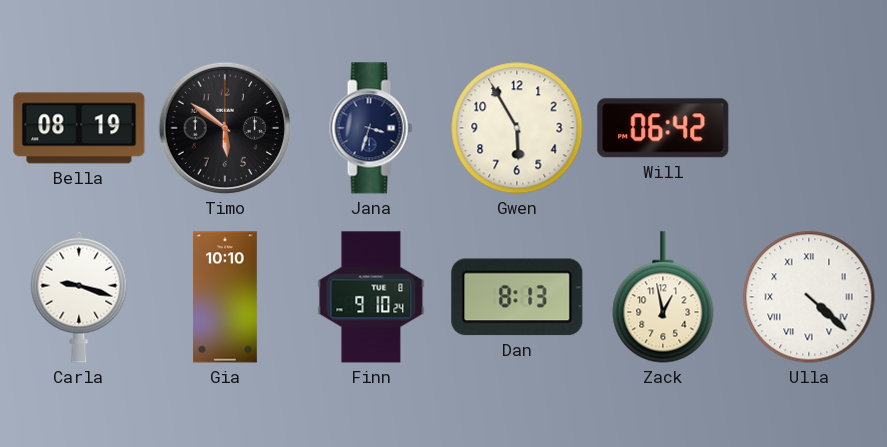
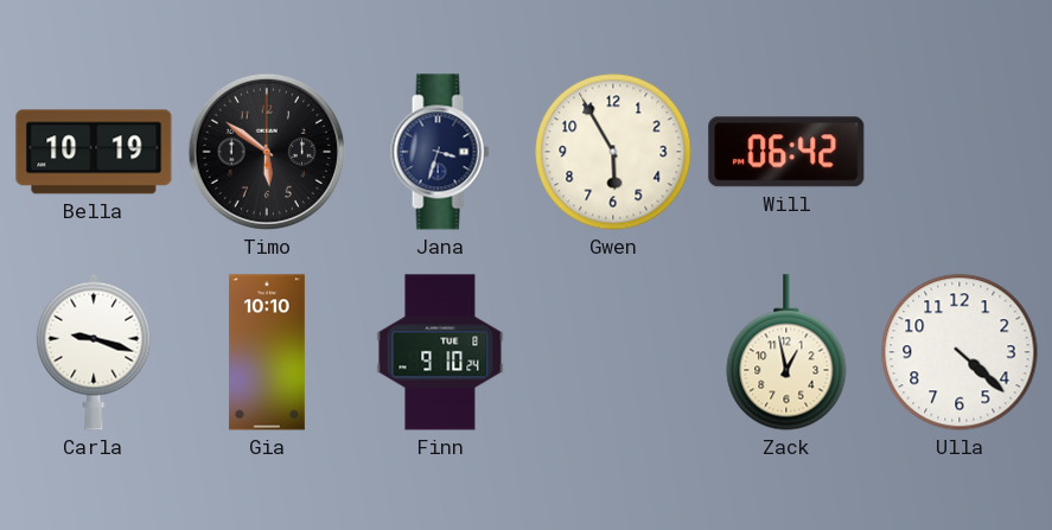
Bella: 08:19 -> 10:19
Dan: 8:13 -> none
Ulla numerals: Roman -> Arabic
